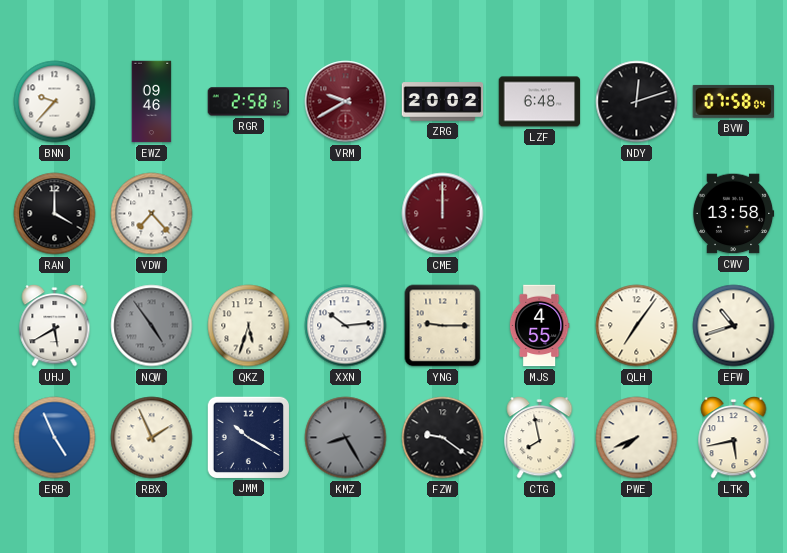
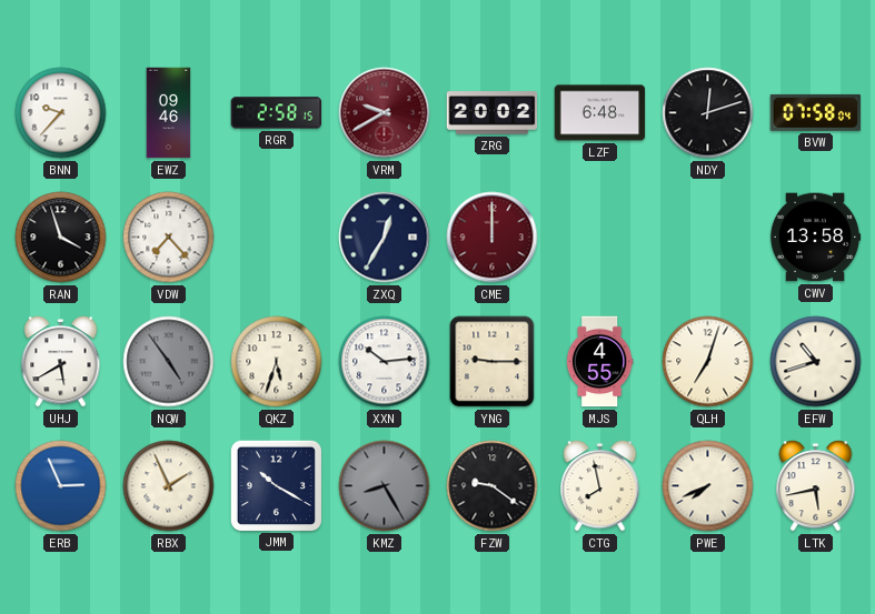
RAN: 4:00 -> 3:57
ZXQ: none -> 12:35
QLH: 7:06 -> 7:03
ERB: 4:56 -> 2:56
